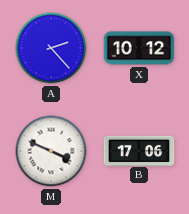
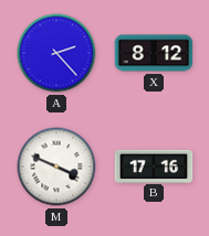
X: 10:12 -> 8:12
B: 17:06 -> 17:16
